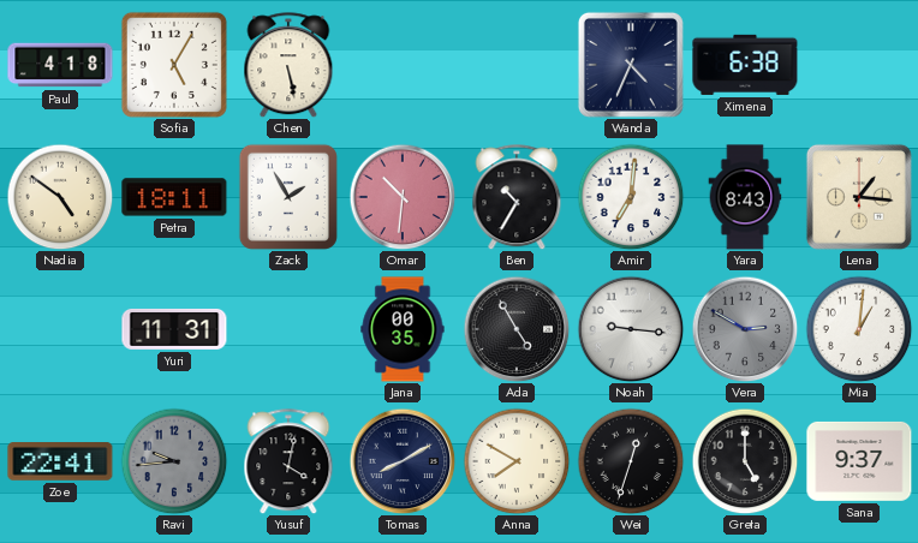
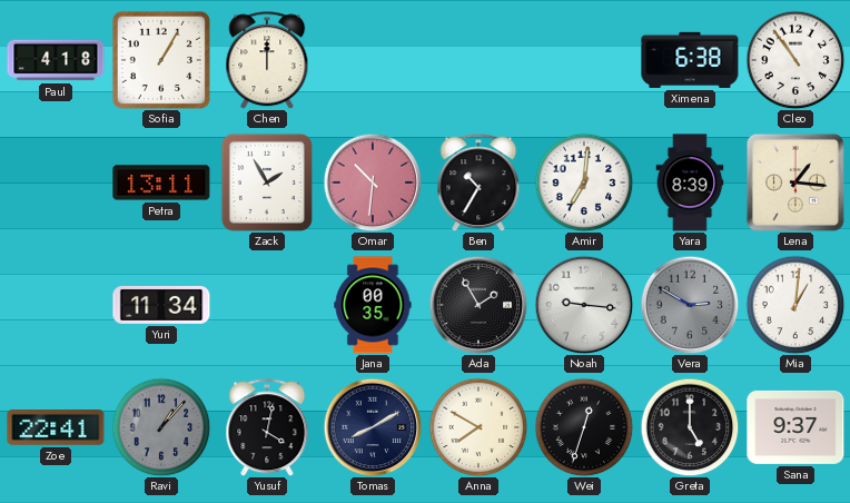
Sofia: 5:05 -> 1:05
Chen: 5:28 -> 12:00
Wanda: 4:34 -> none
Cleo: none -> 10:54
Nadia: 4:51 -> none
Petra: 18:11 -> 13:11
Yara: 8:43 -> 8:39
Yuri: 11:31 -> 11:34
Ada: 4:55 -> 1:55
Ravi: 9:44 -> 1:07
